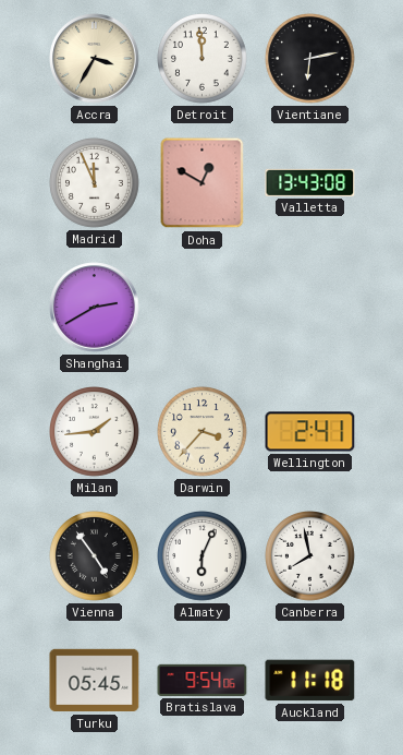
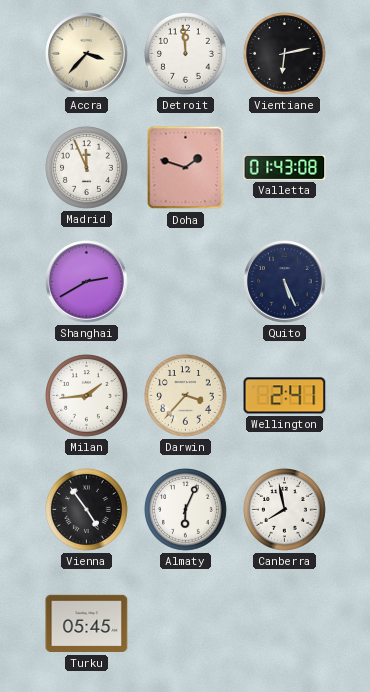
Accra: 3:35 -> 3:37
Doha: 12:50 -> 1:48
Valletta: 13:43 -> 01:43
Quito: none -> 5:26
Bratislava: 9:54 -> none
Auckland: 11:18 -> none
